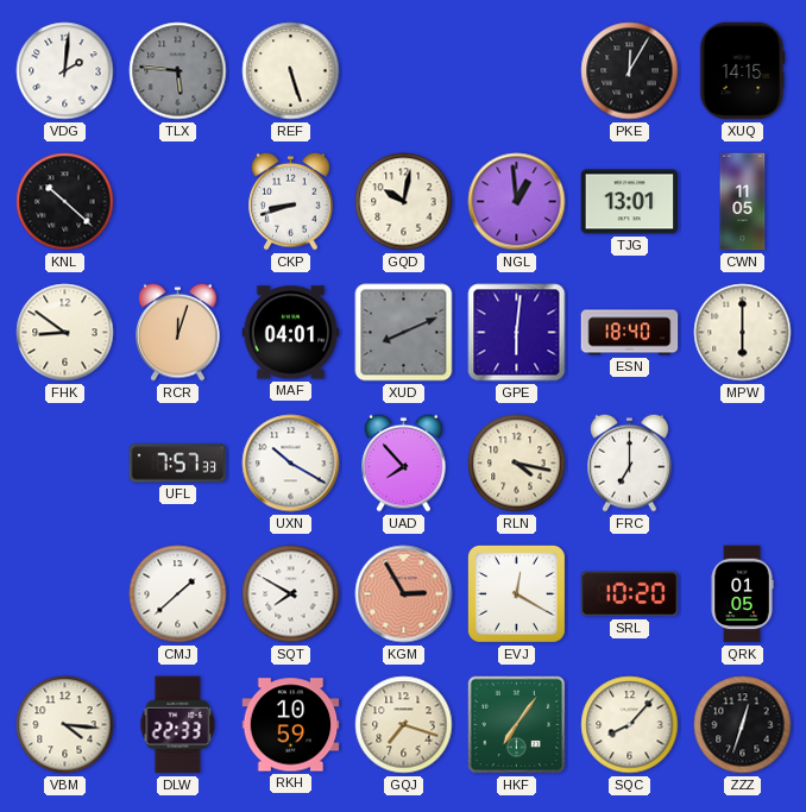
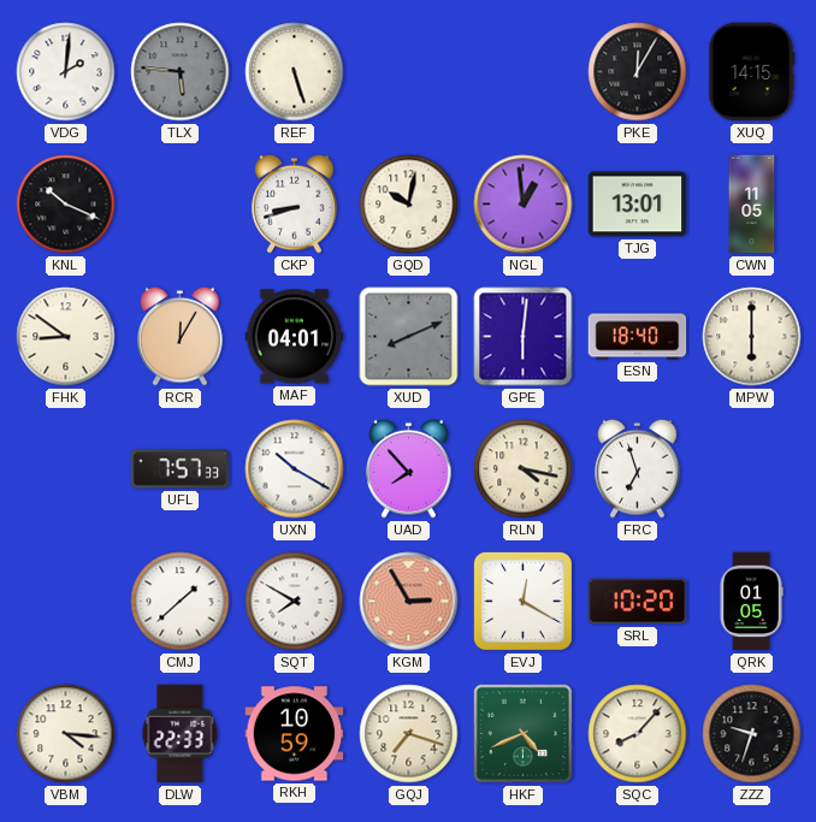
KNL: 10:22 -> 10:19
RCR: 12:03 -> 12:05
FRC: 7:00 -> 6:57
HKF: 7:06 -> 4:41
ZZZ: 12:33 -> 9:33
